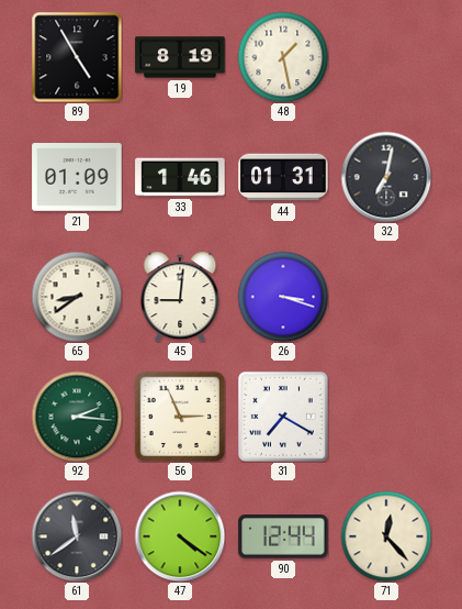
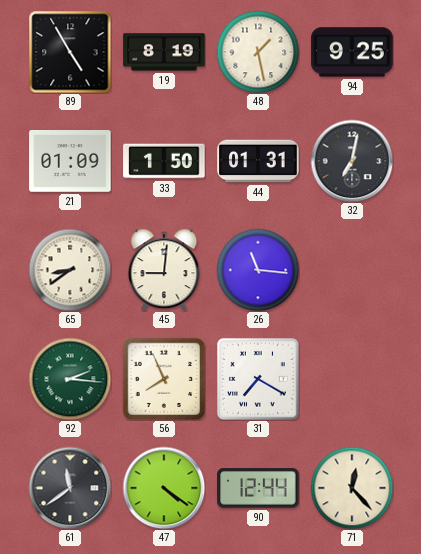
94: none -> 9:25
33: 1:46 -> 1:50
26: 3:18 -> 11:16
56: 2:56 -> 7:56
